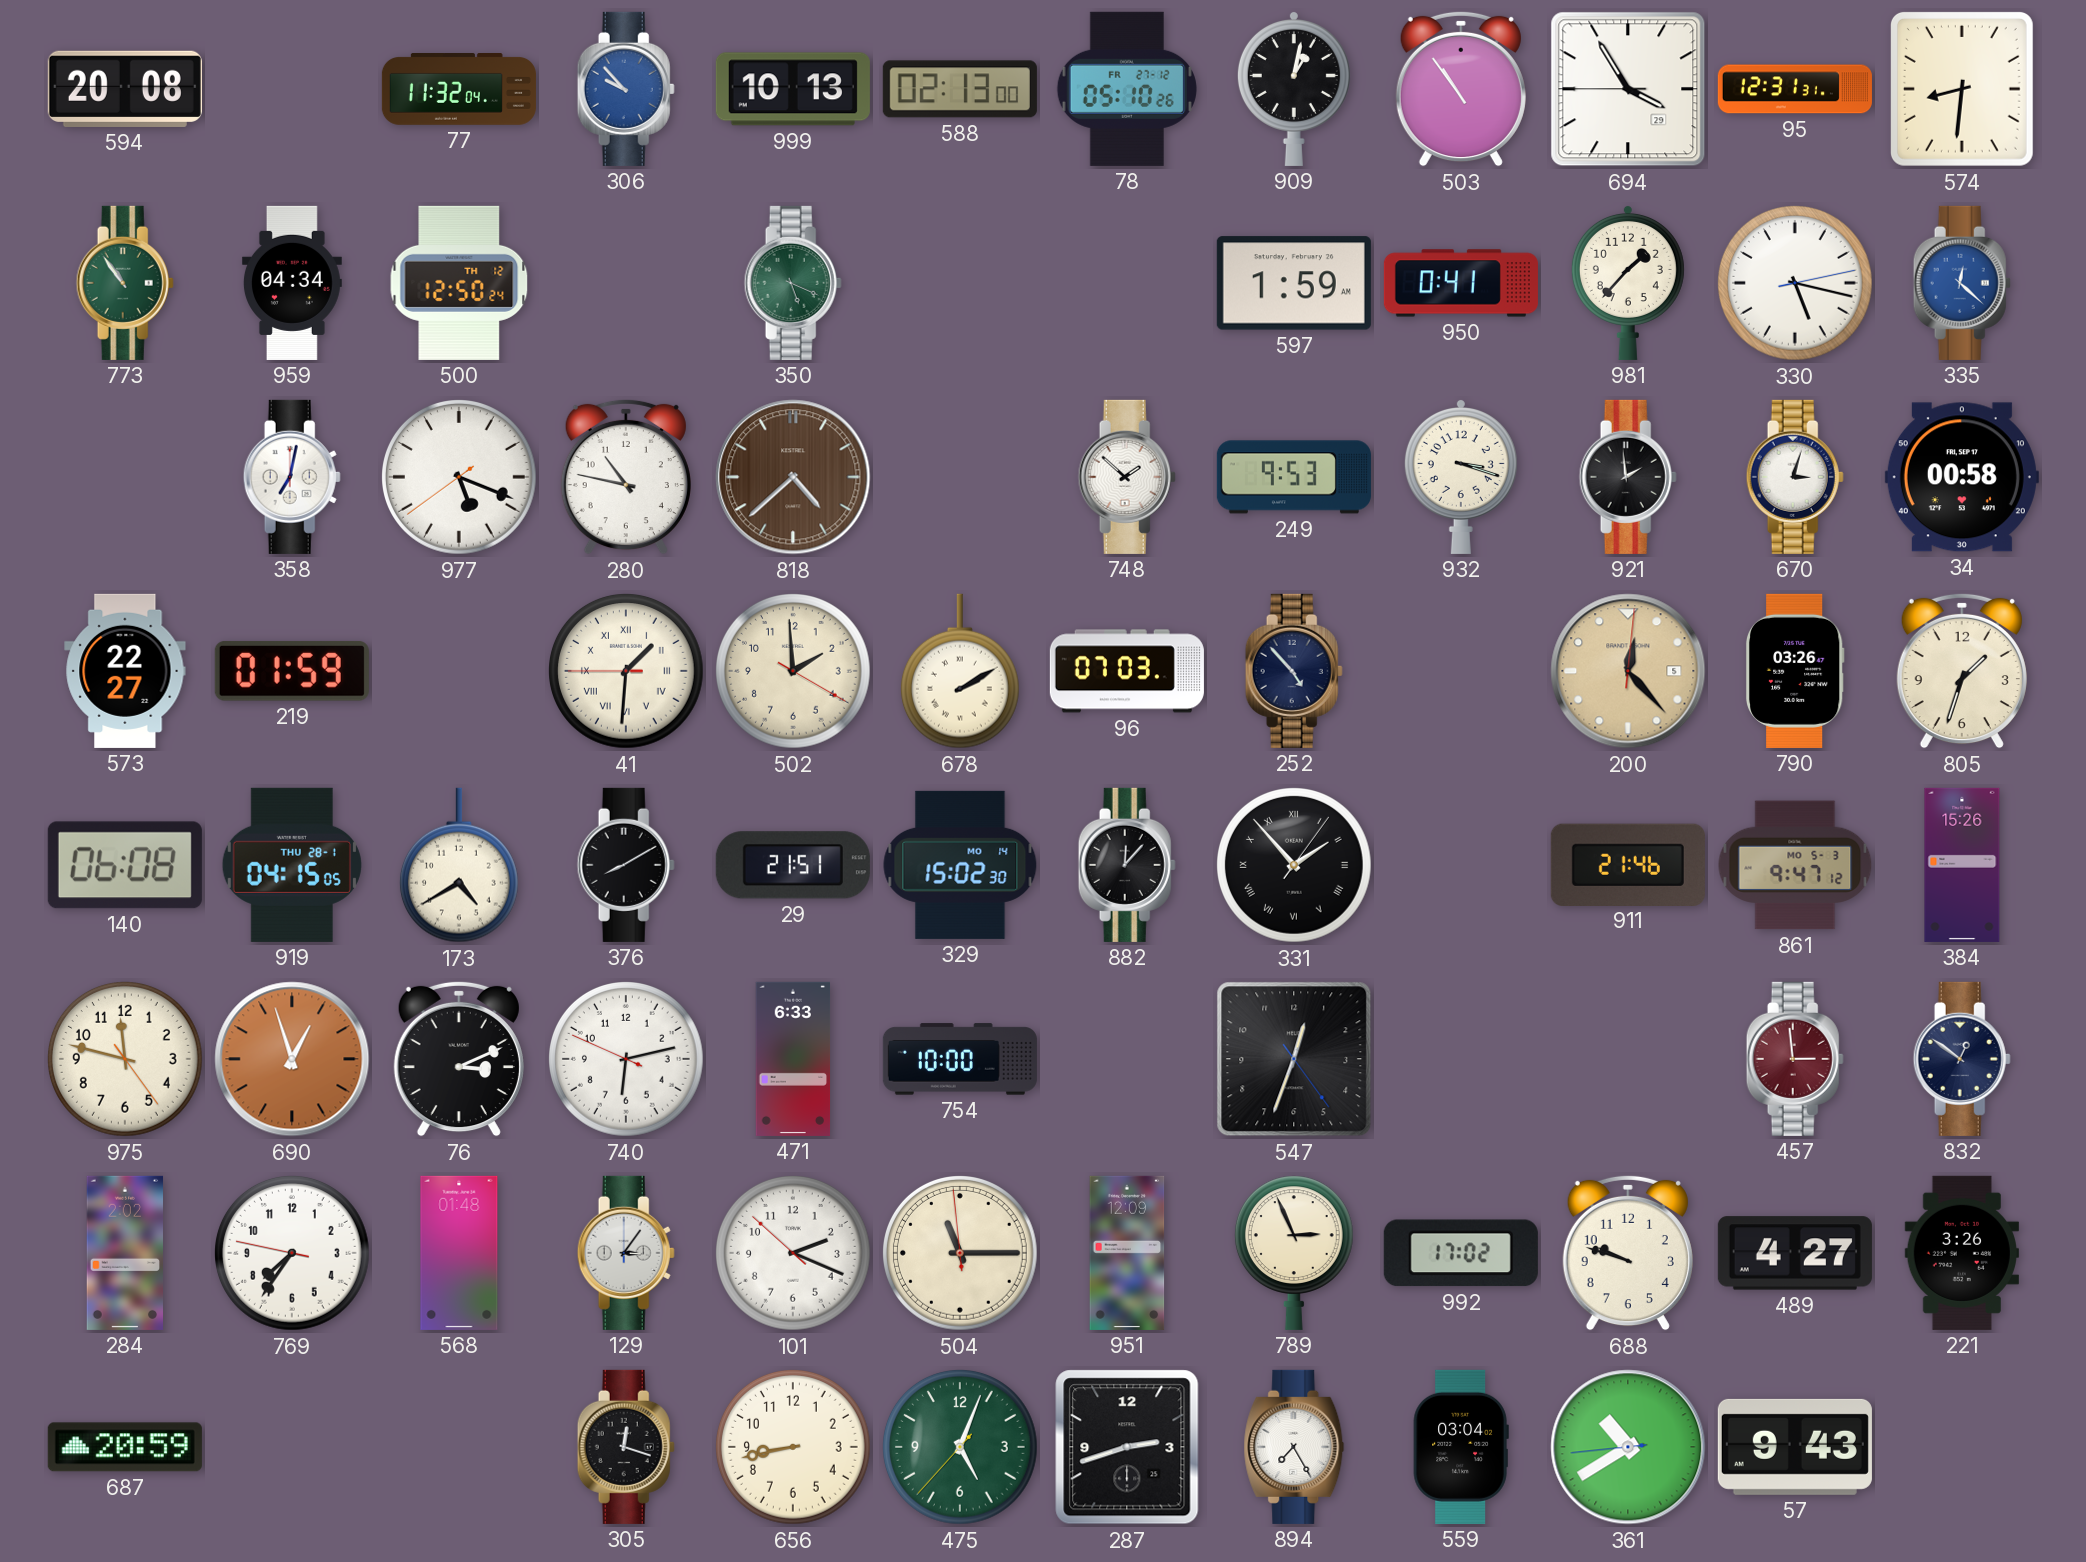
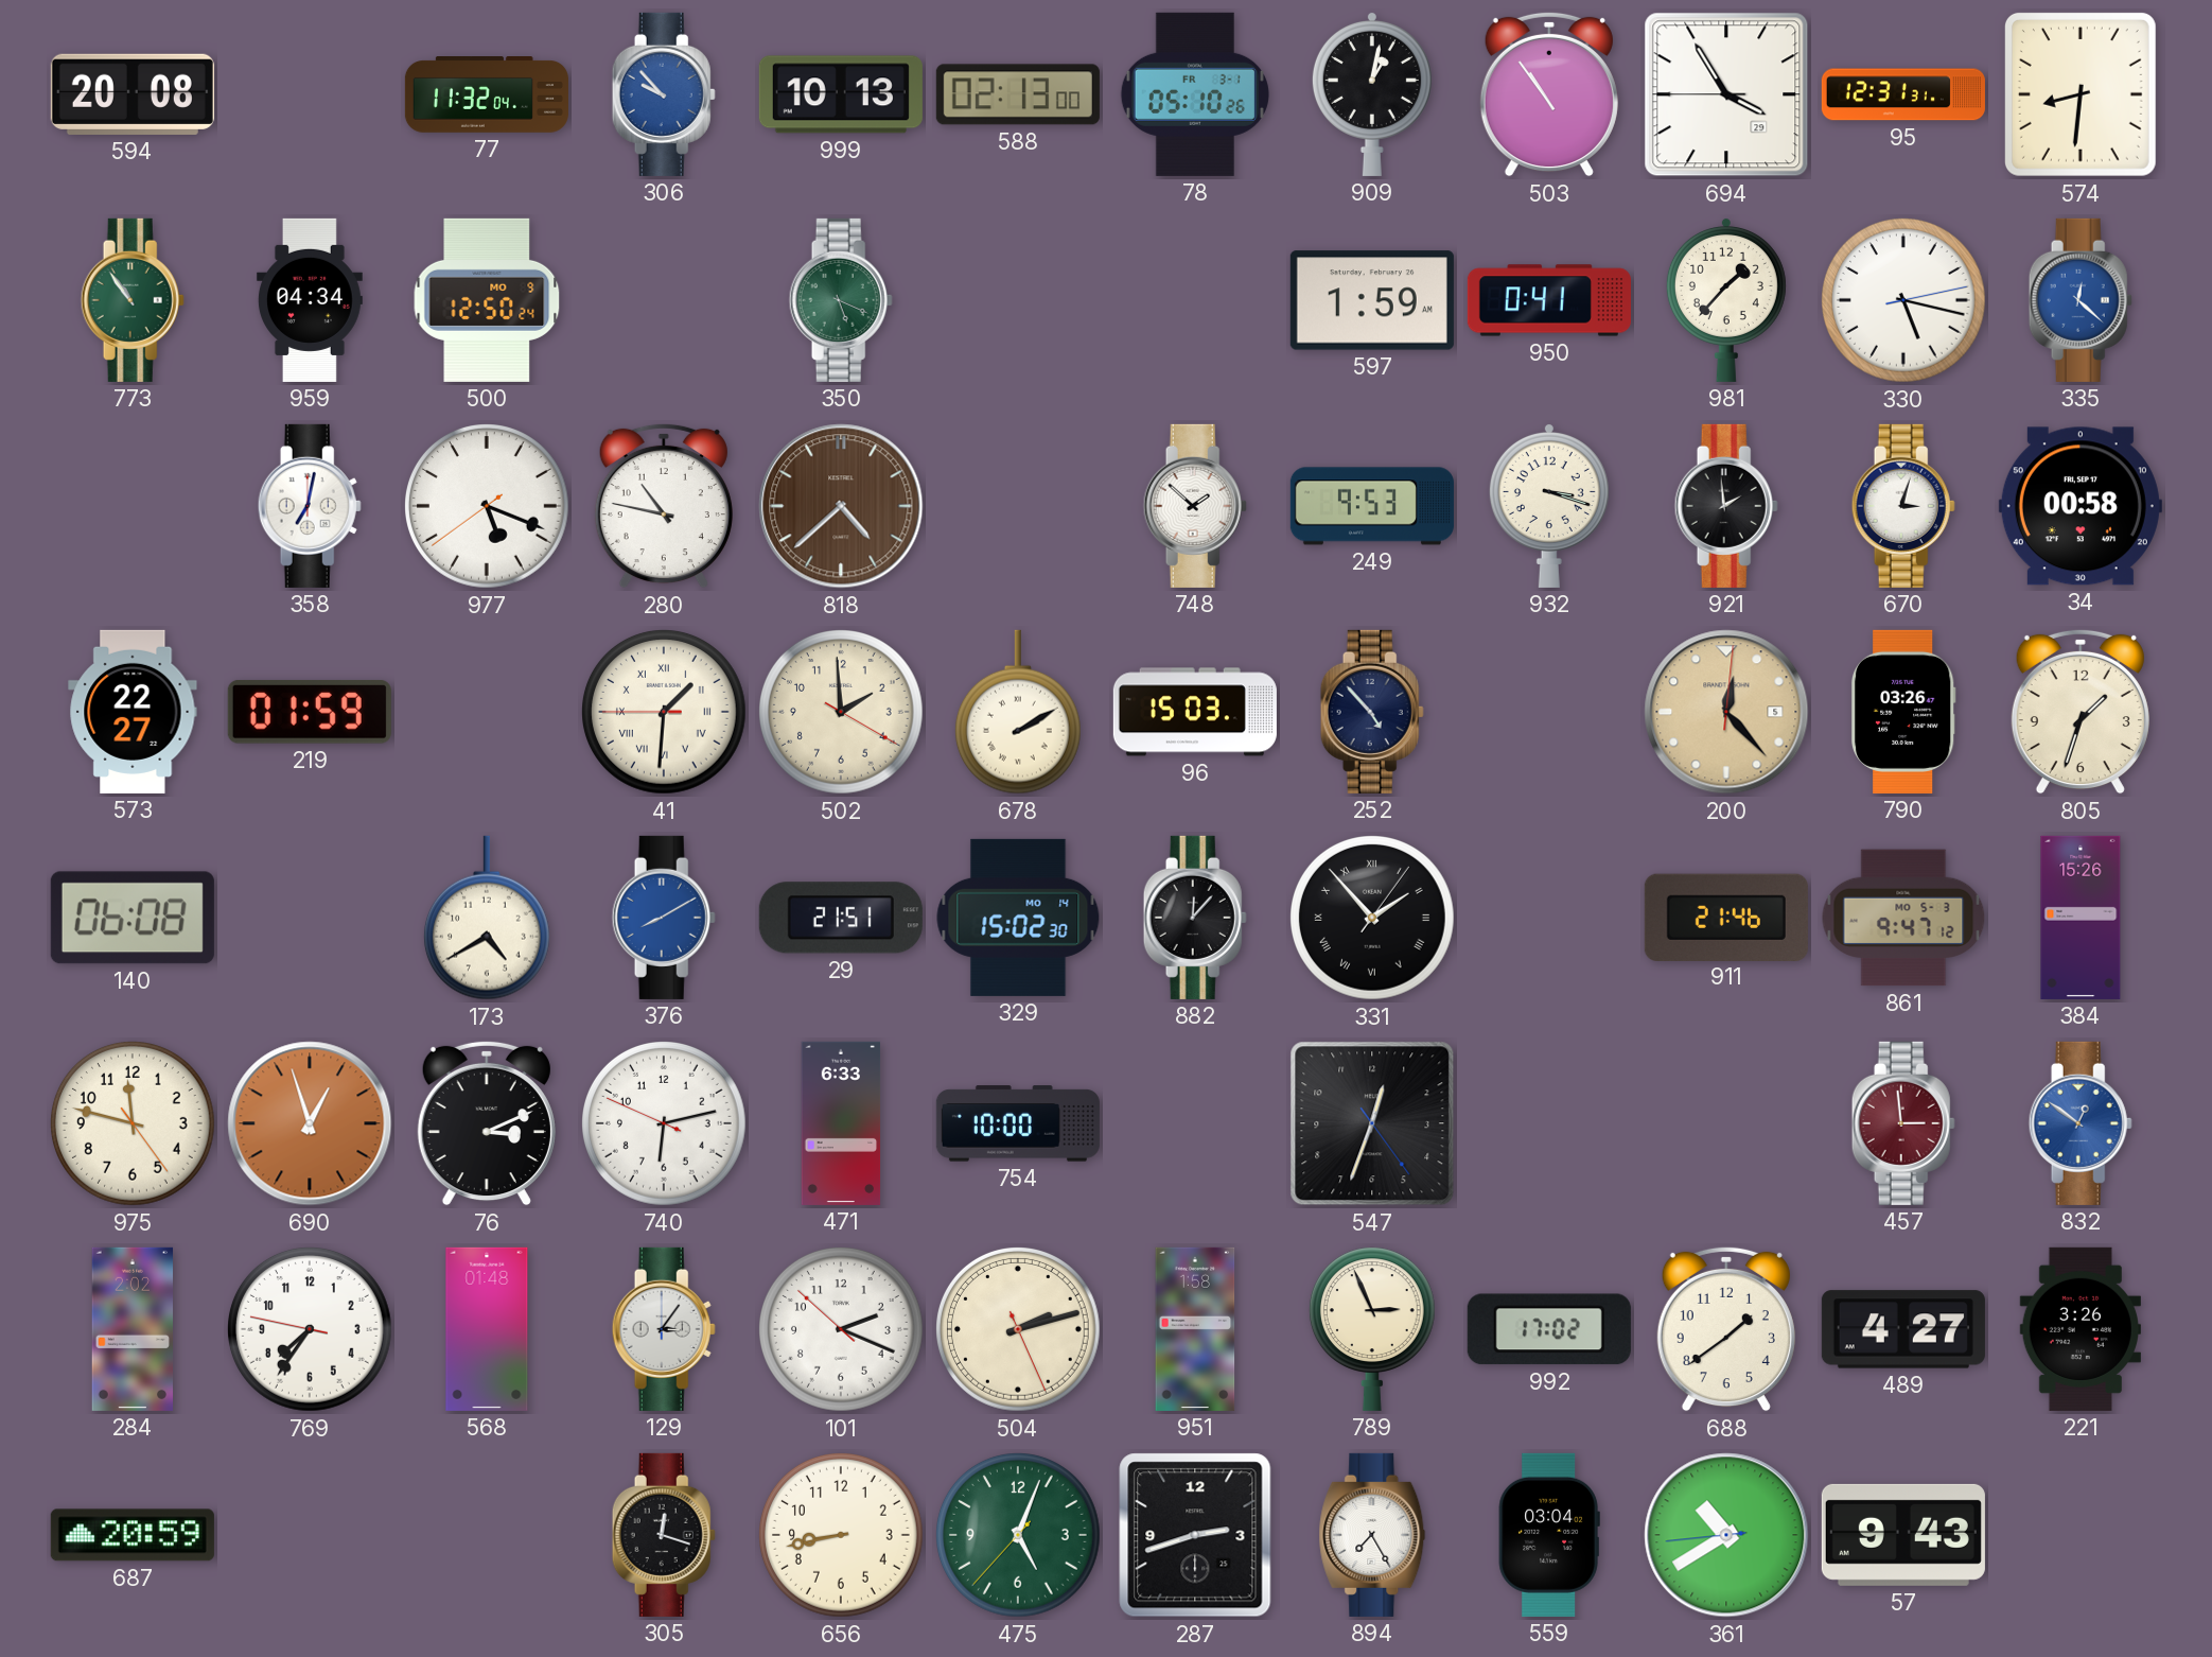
78 date: FR 27-12 -> FR 3-1
500 date: TH 12 -> MO 9
96: 07:03 -> 15:03
919: 04:15 -> none
376 dial: black -> blue
832 dial: navy -> blue
504: 11:14 -> 2:12
951: 12:09 -> 1:58
688: 9:48 -> 1:39
